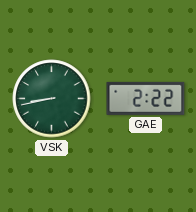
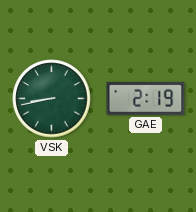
GAE: 2:22 -> 2:19
